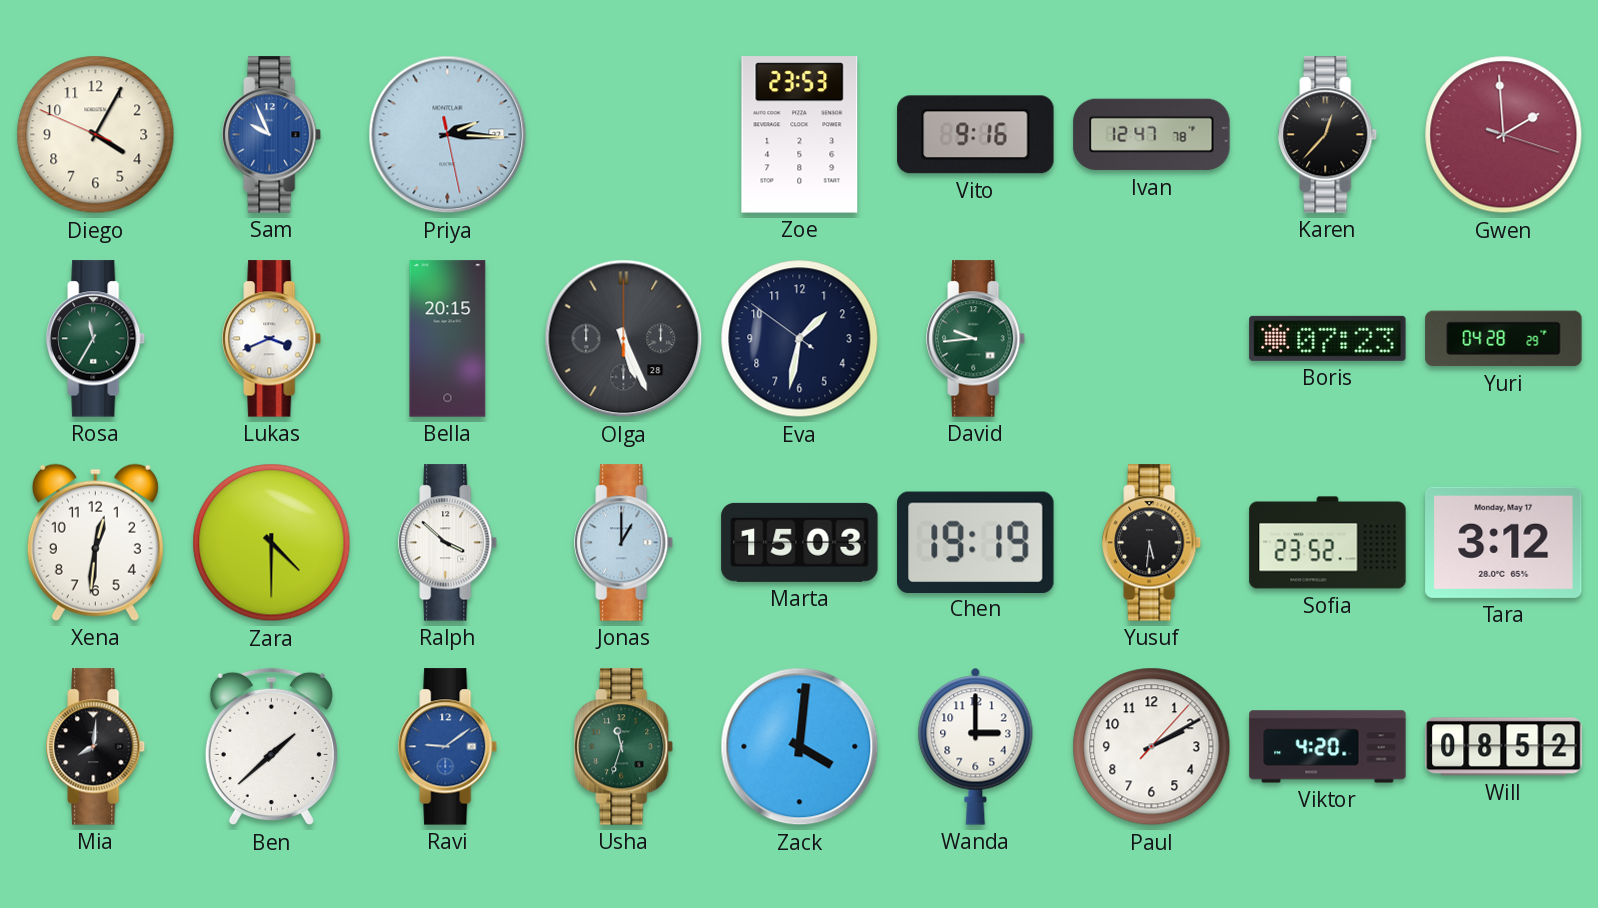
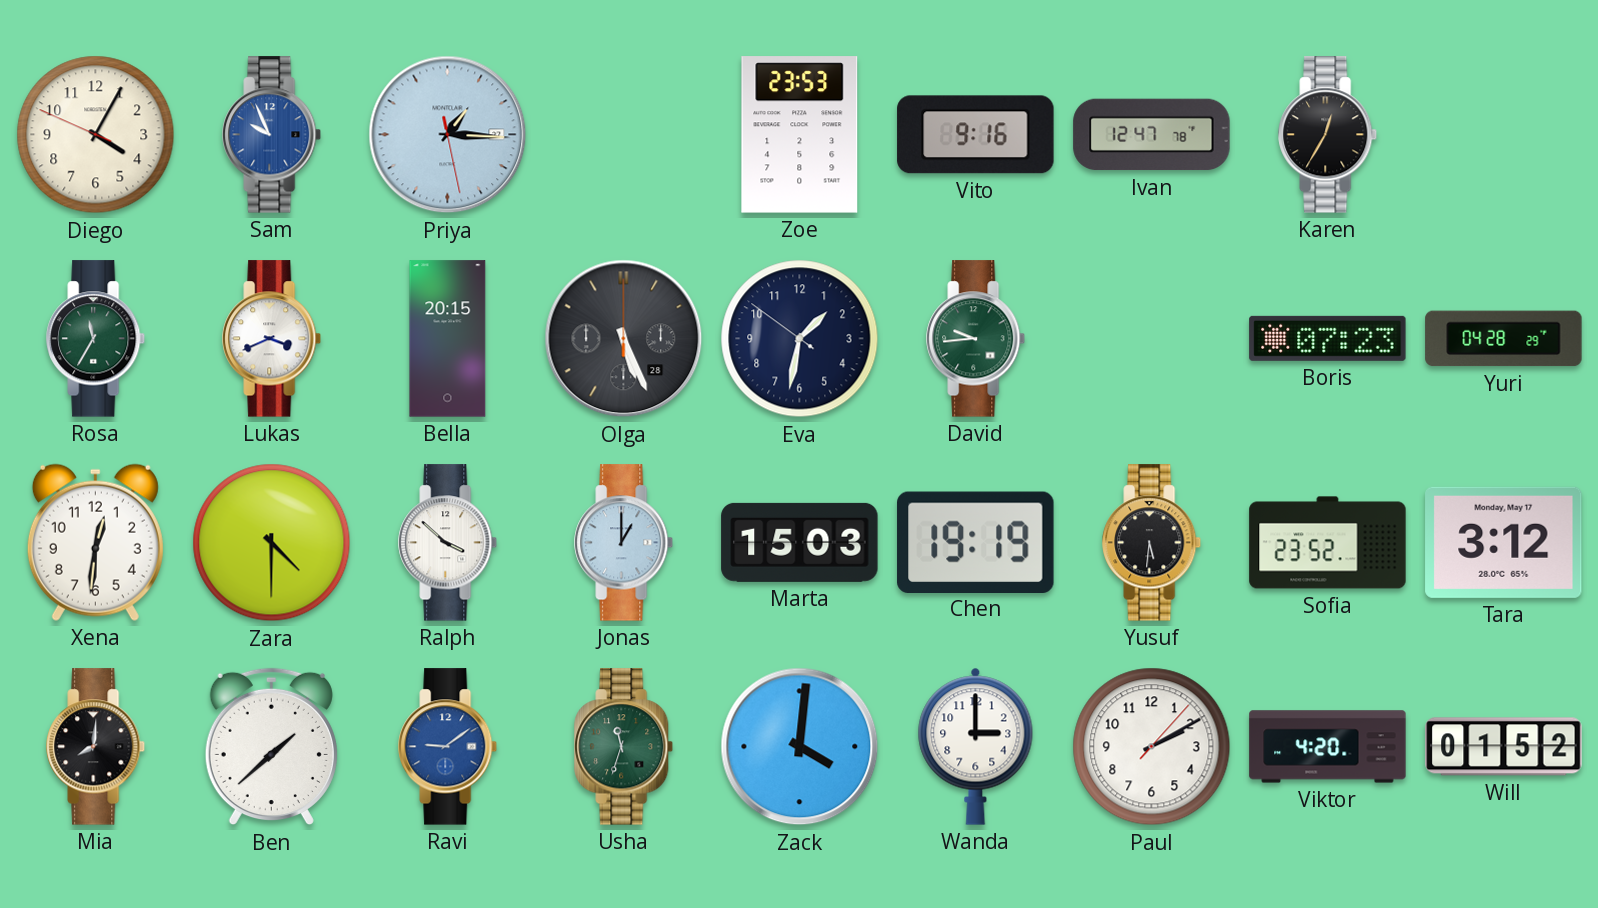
Priya: 2:15 -> 1:15
Karen: 12:37 -> 12:35
Gwen: 1:59 -> none
Will: 08:52 -> 01:52
